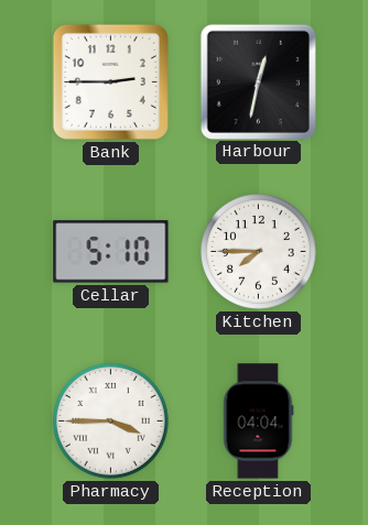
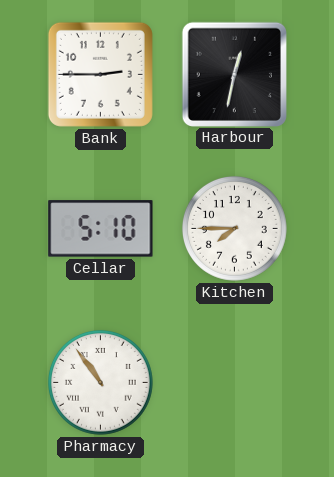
Pharmacy: 3:45 -> 10:54
Reception: 04:04 -> none
